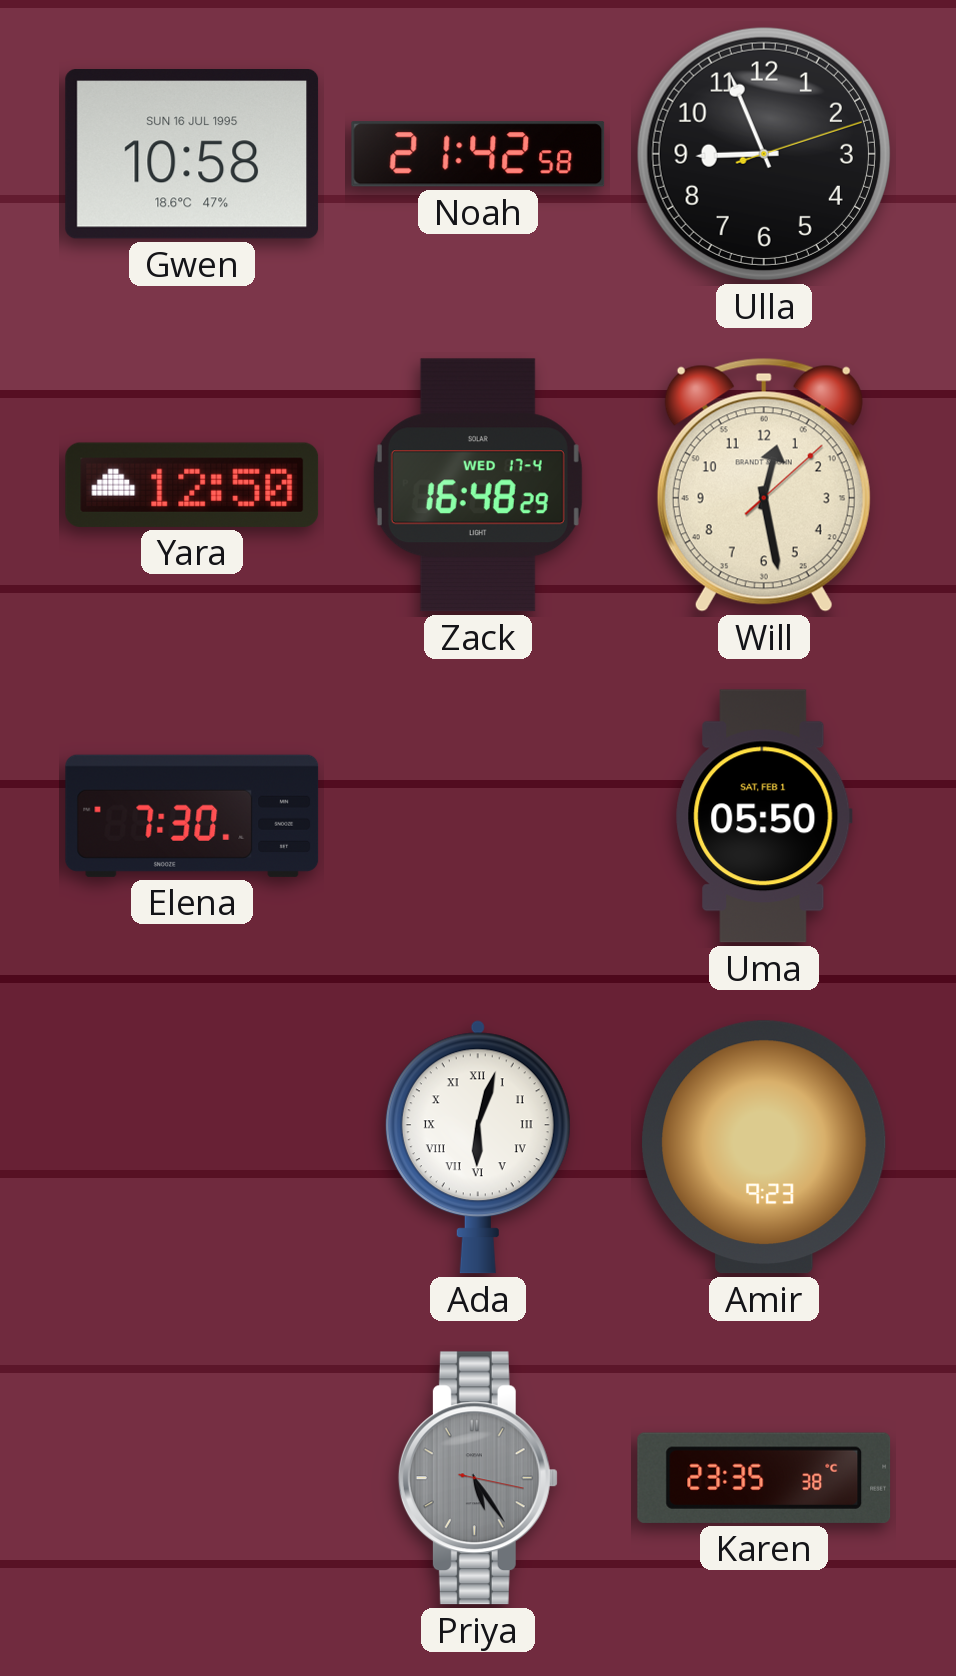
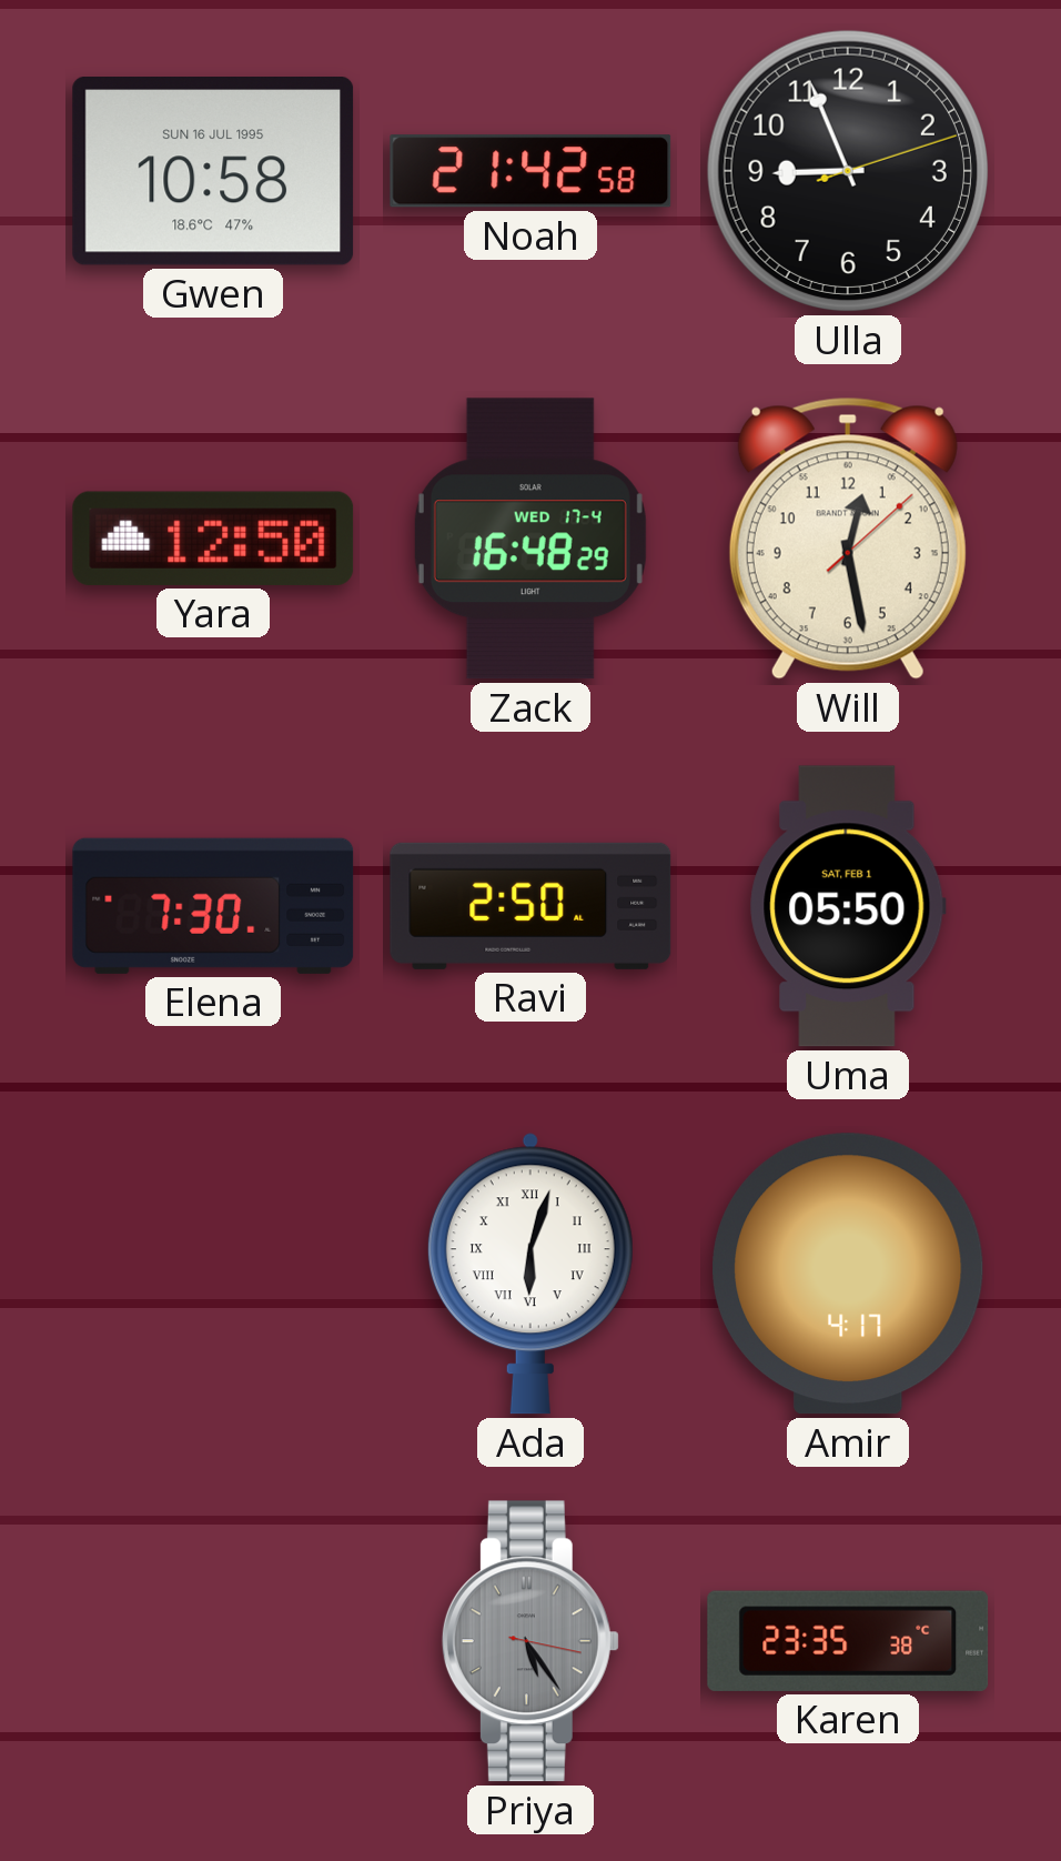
Ravi: none -> 2:50
Amir: 9:23 -> 4:17
